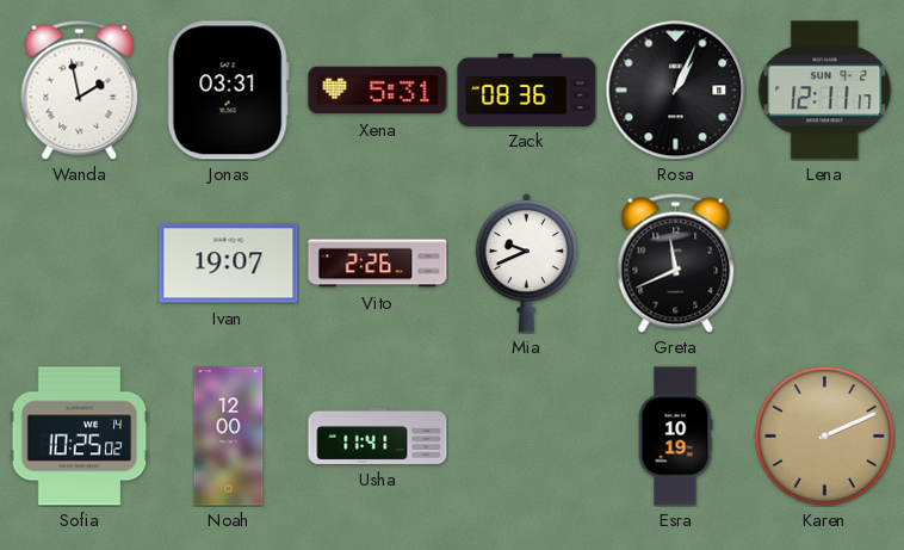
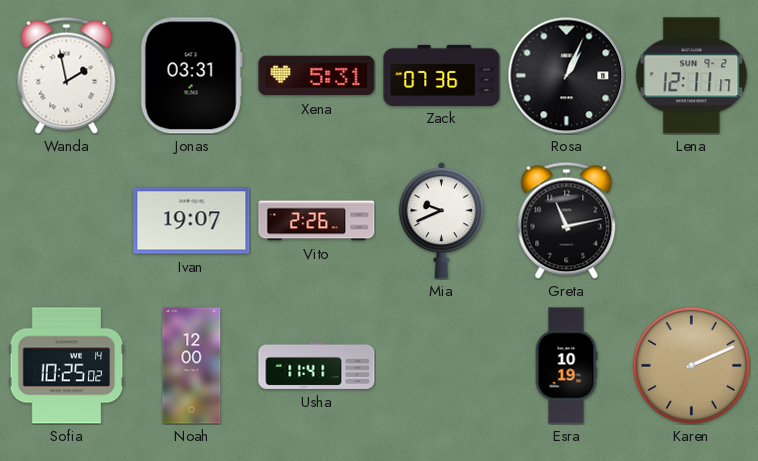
Zack: 08:36 -> 07:36
Greta: 11:41 -> 11:13
